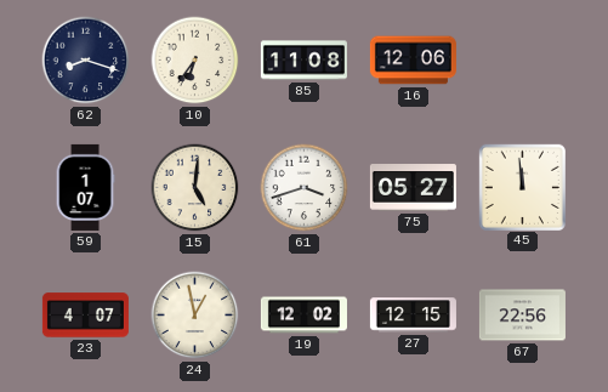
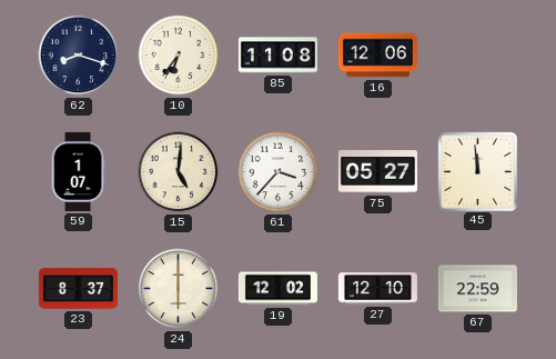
61: 3:42 -> 3:37
23: 4:07 -> 8:37
24: 12:58 -> 6:00
27: 12:15 -> 12:10
67: 22:56 -> 22:59
